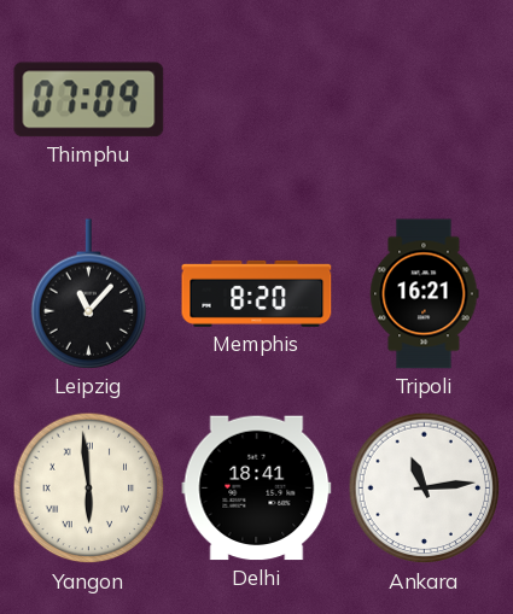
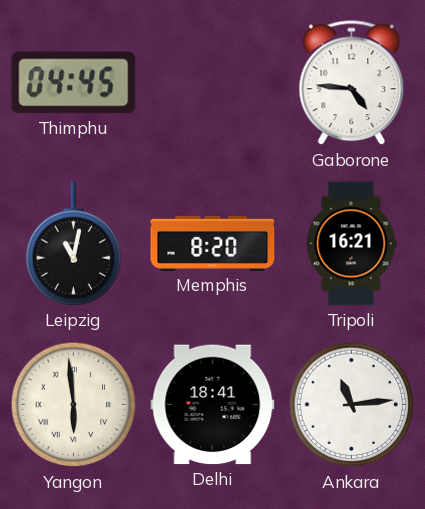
Thimphu: 07:09 -> 04:45
Gaborone: none -> 4:46
Leipzig: 11:07 -> 11:02
